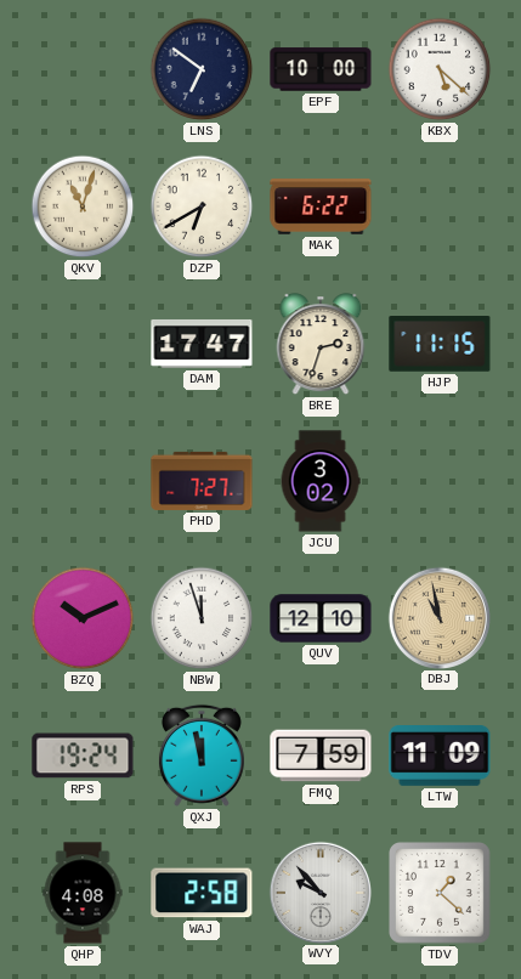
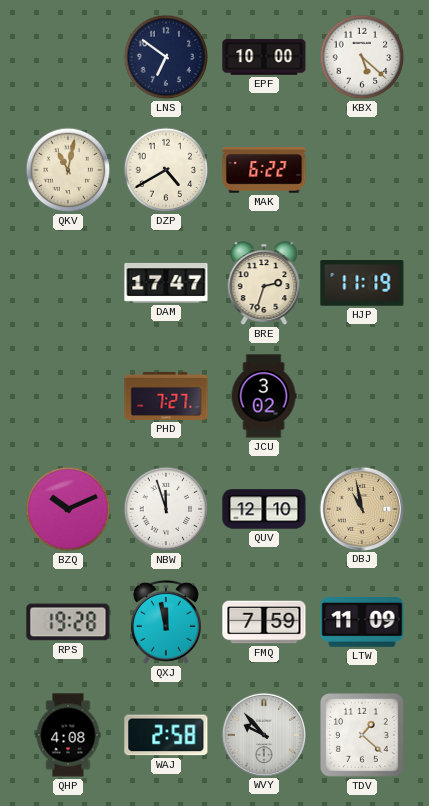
QKV: 11:03 -> 11:02
DZP: 6:40 -> 4:40
HJP: 11:15 -> 11:19
RPS: 19:24 -> 19:28
